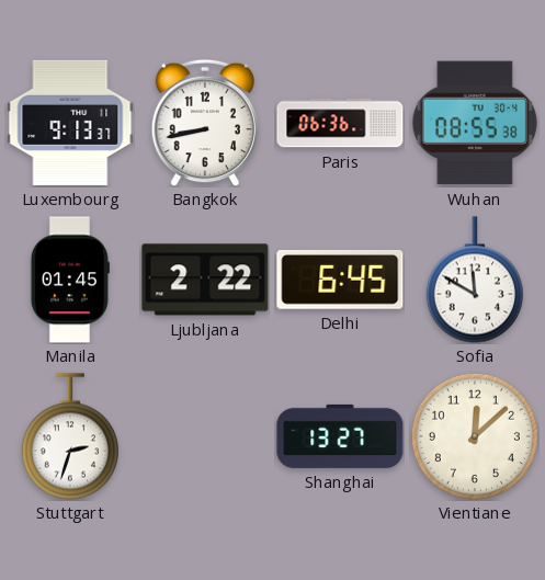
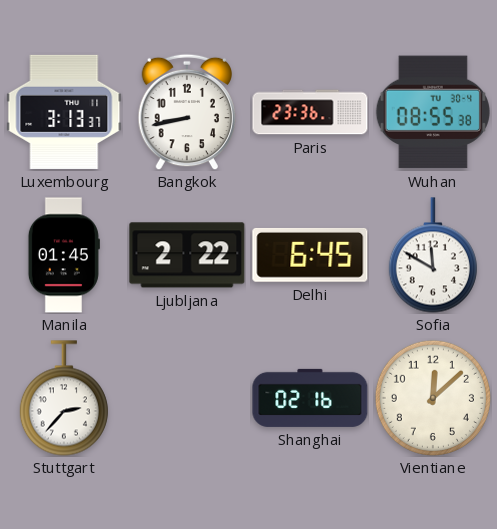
Luxembourg: 9:13 -> 3:13
Paris: 06:36 -> 23:36
Stuttgart: 2:33 -> 2:37
Shanghai: 13:27 -> 02:16
